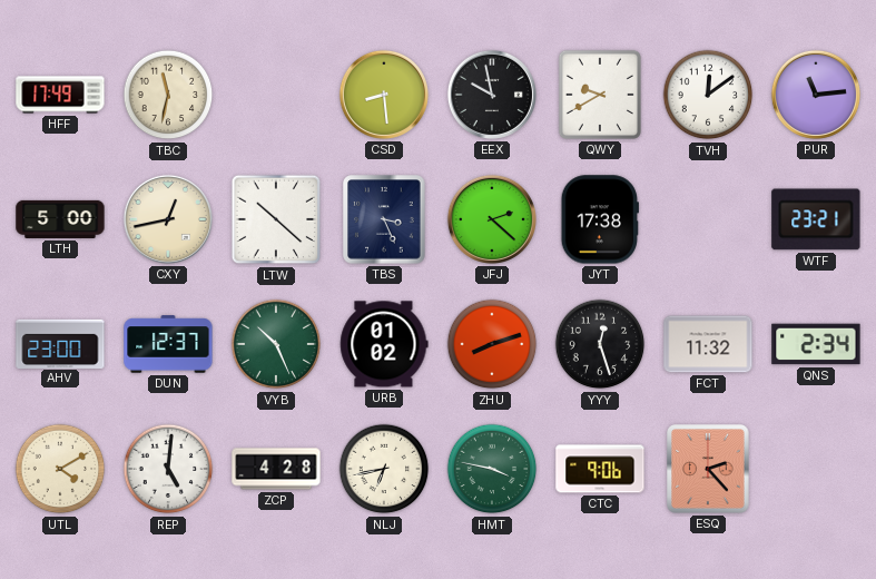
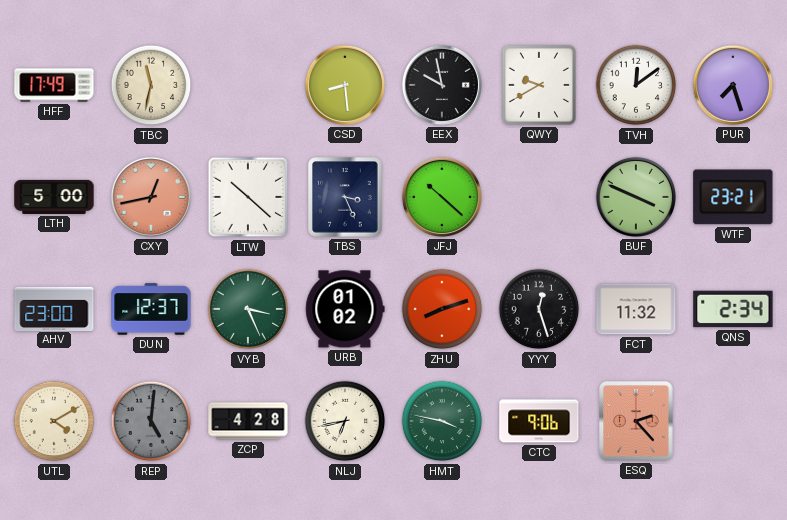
PUR: 11:14 -> 7:27
CXY dial: cream -> salmon
JFJ: 2:22 -> 10:22
JYT: 17:38 -> none
BUF: none -> 3:49
VYB: 10:26 -> 3:26
REP dial: white -> grey
